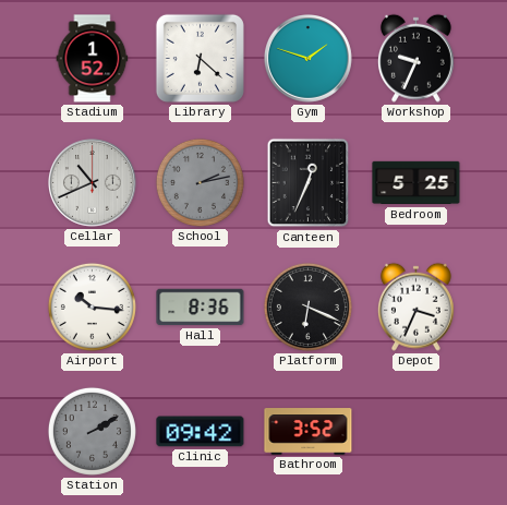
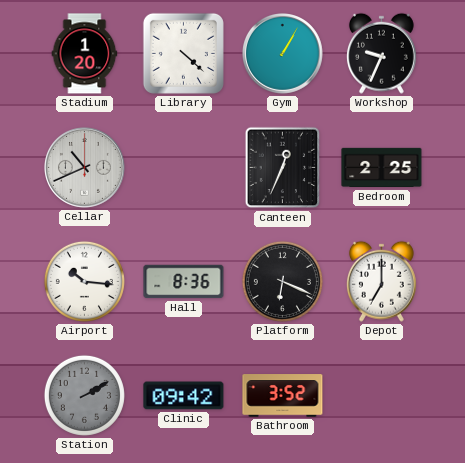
Stadium: 1:52 -> 1:20
Library: 6:22 -> 4:22
Gym: 1:48 -> 1:05
School: 2:13 -> none
Bedroom: 5:25 -> 2:25
Depot: 3:34 -> 7:00
